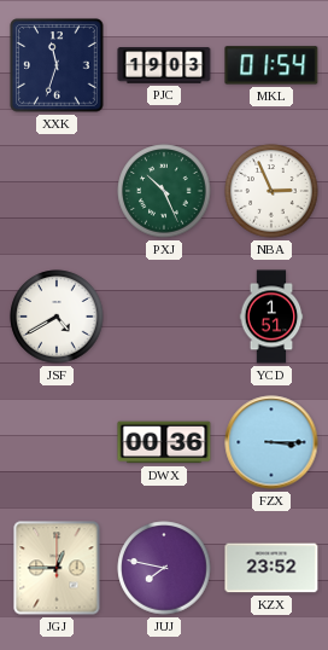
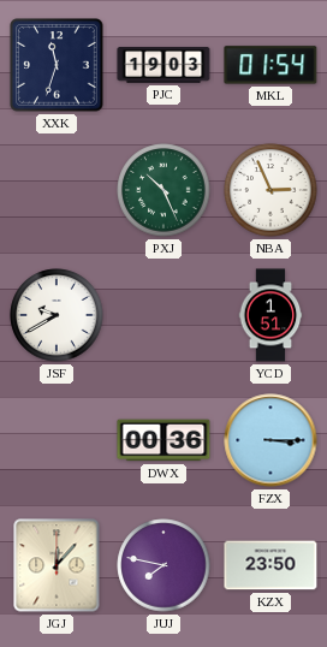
JSF: 4:40 -> 9:40
JGJ: 12:45 -> 12:07
KZX: 23:52 -> 23:50
